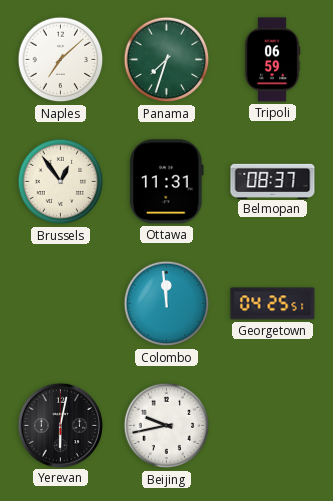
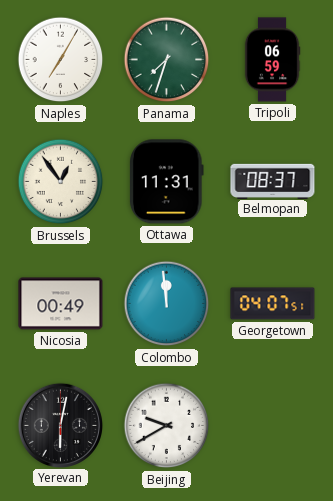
Naples: 7:08 -> 7:05
Nicosia: none -> 00:49
Georgetown: 04:25 -> 04:07
Beijing: 9:43 -> 9:40
